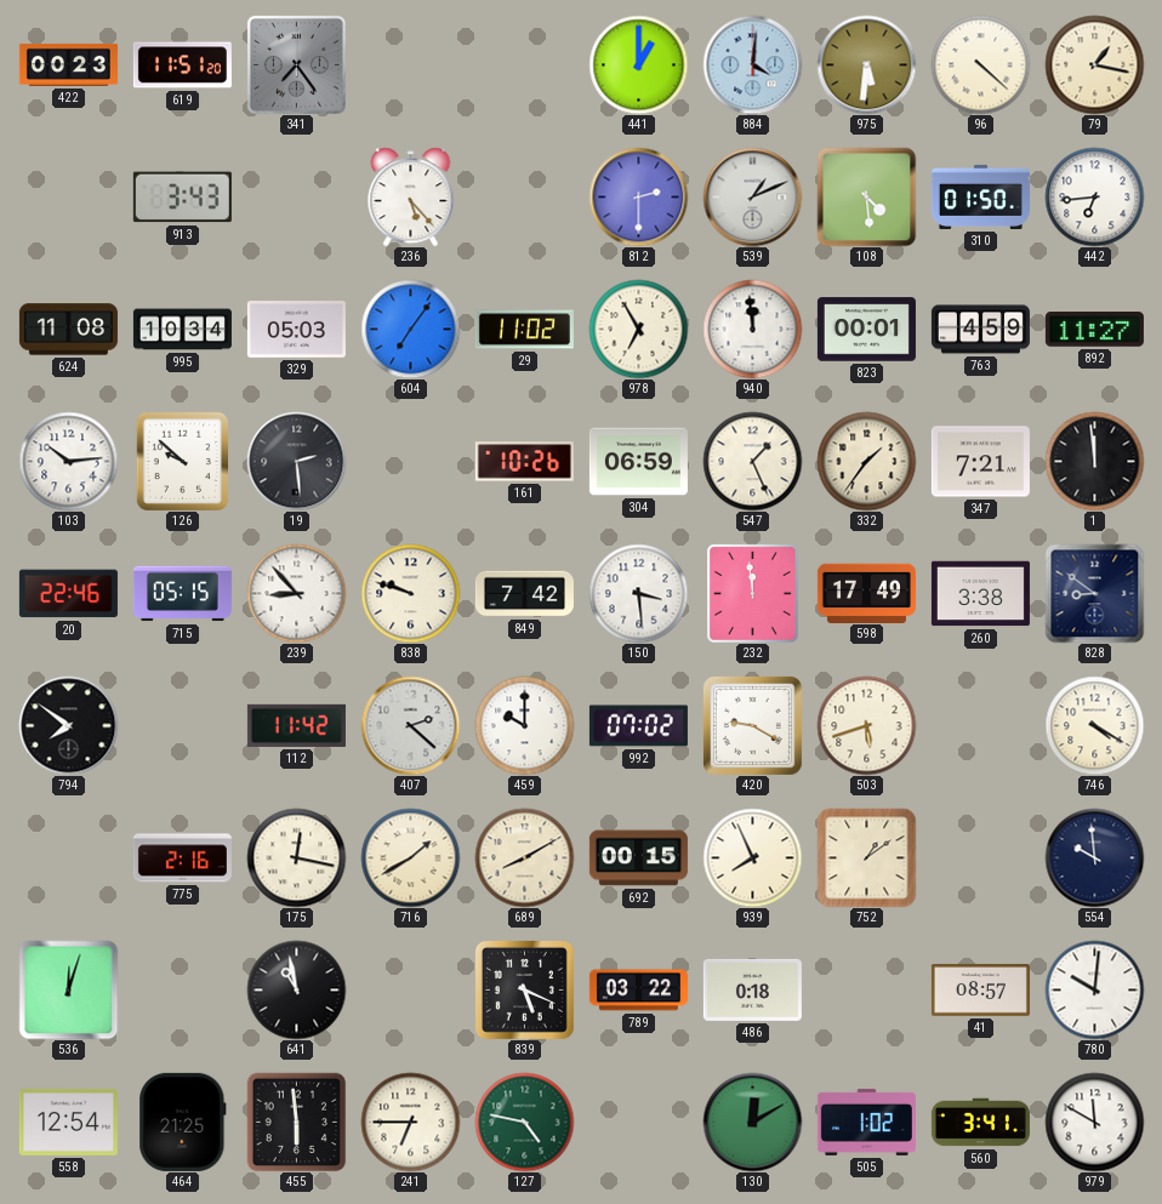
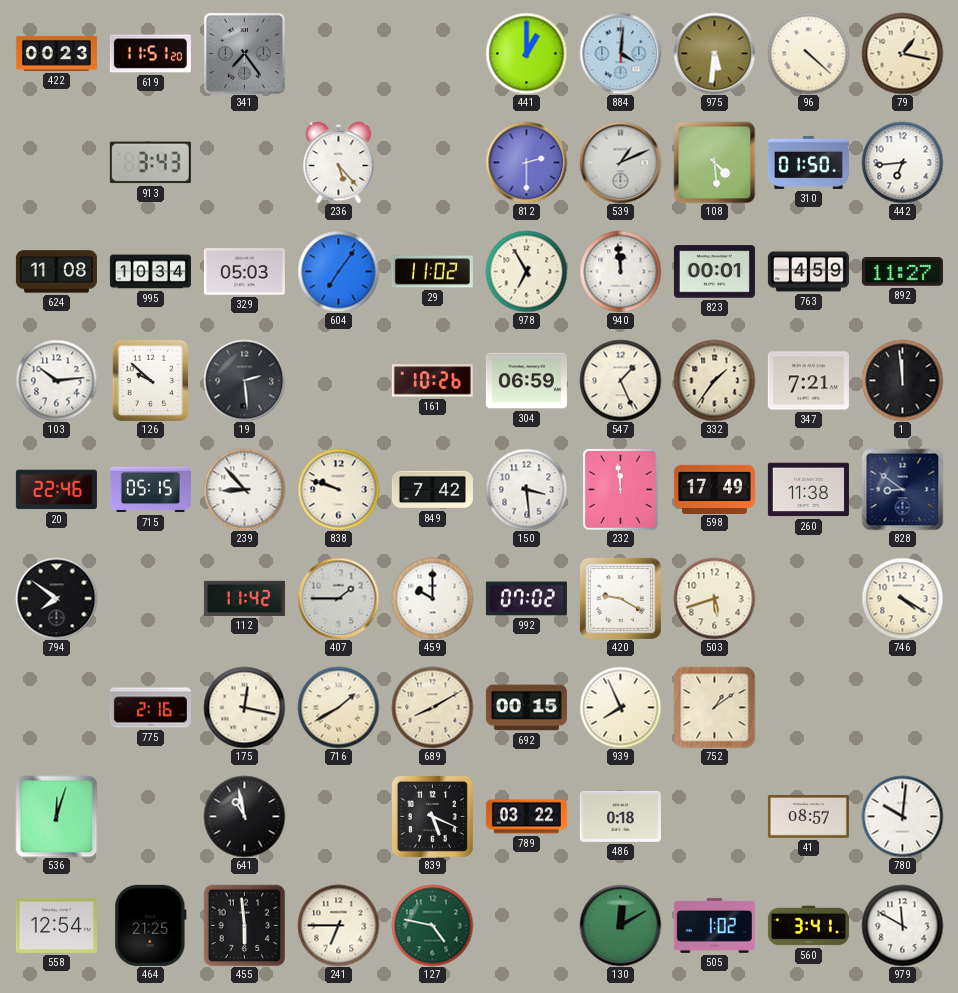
260: 3:38 -> 11:38
407: 2:22 -> 1:45
554: 9:59 -> none
